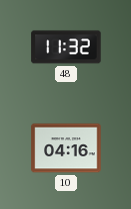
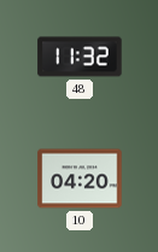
10: 04:16 -> 04:20
